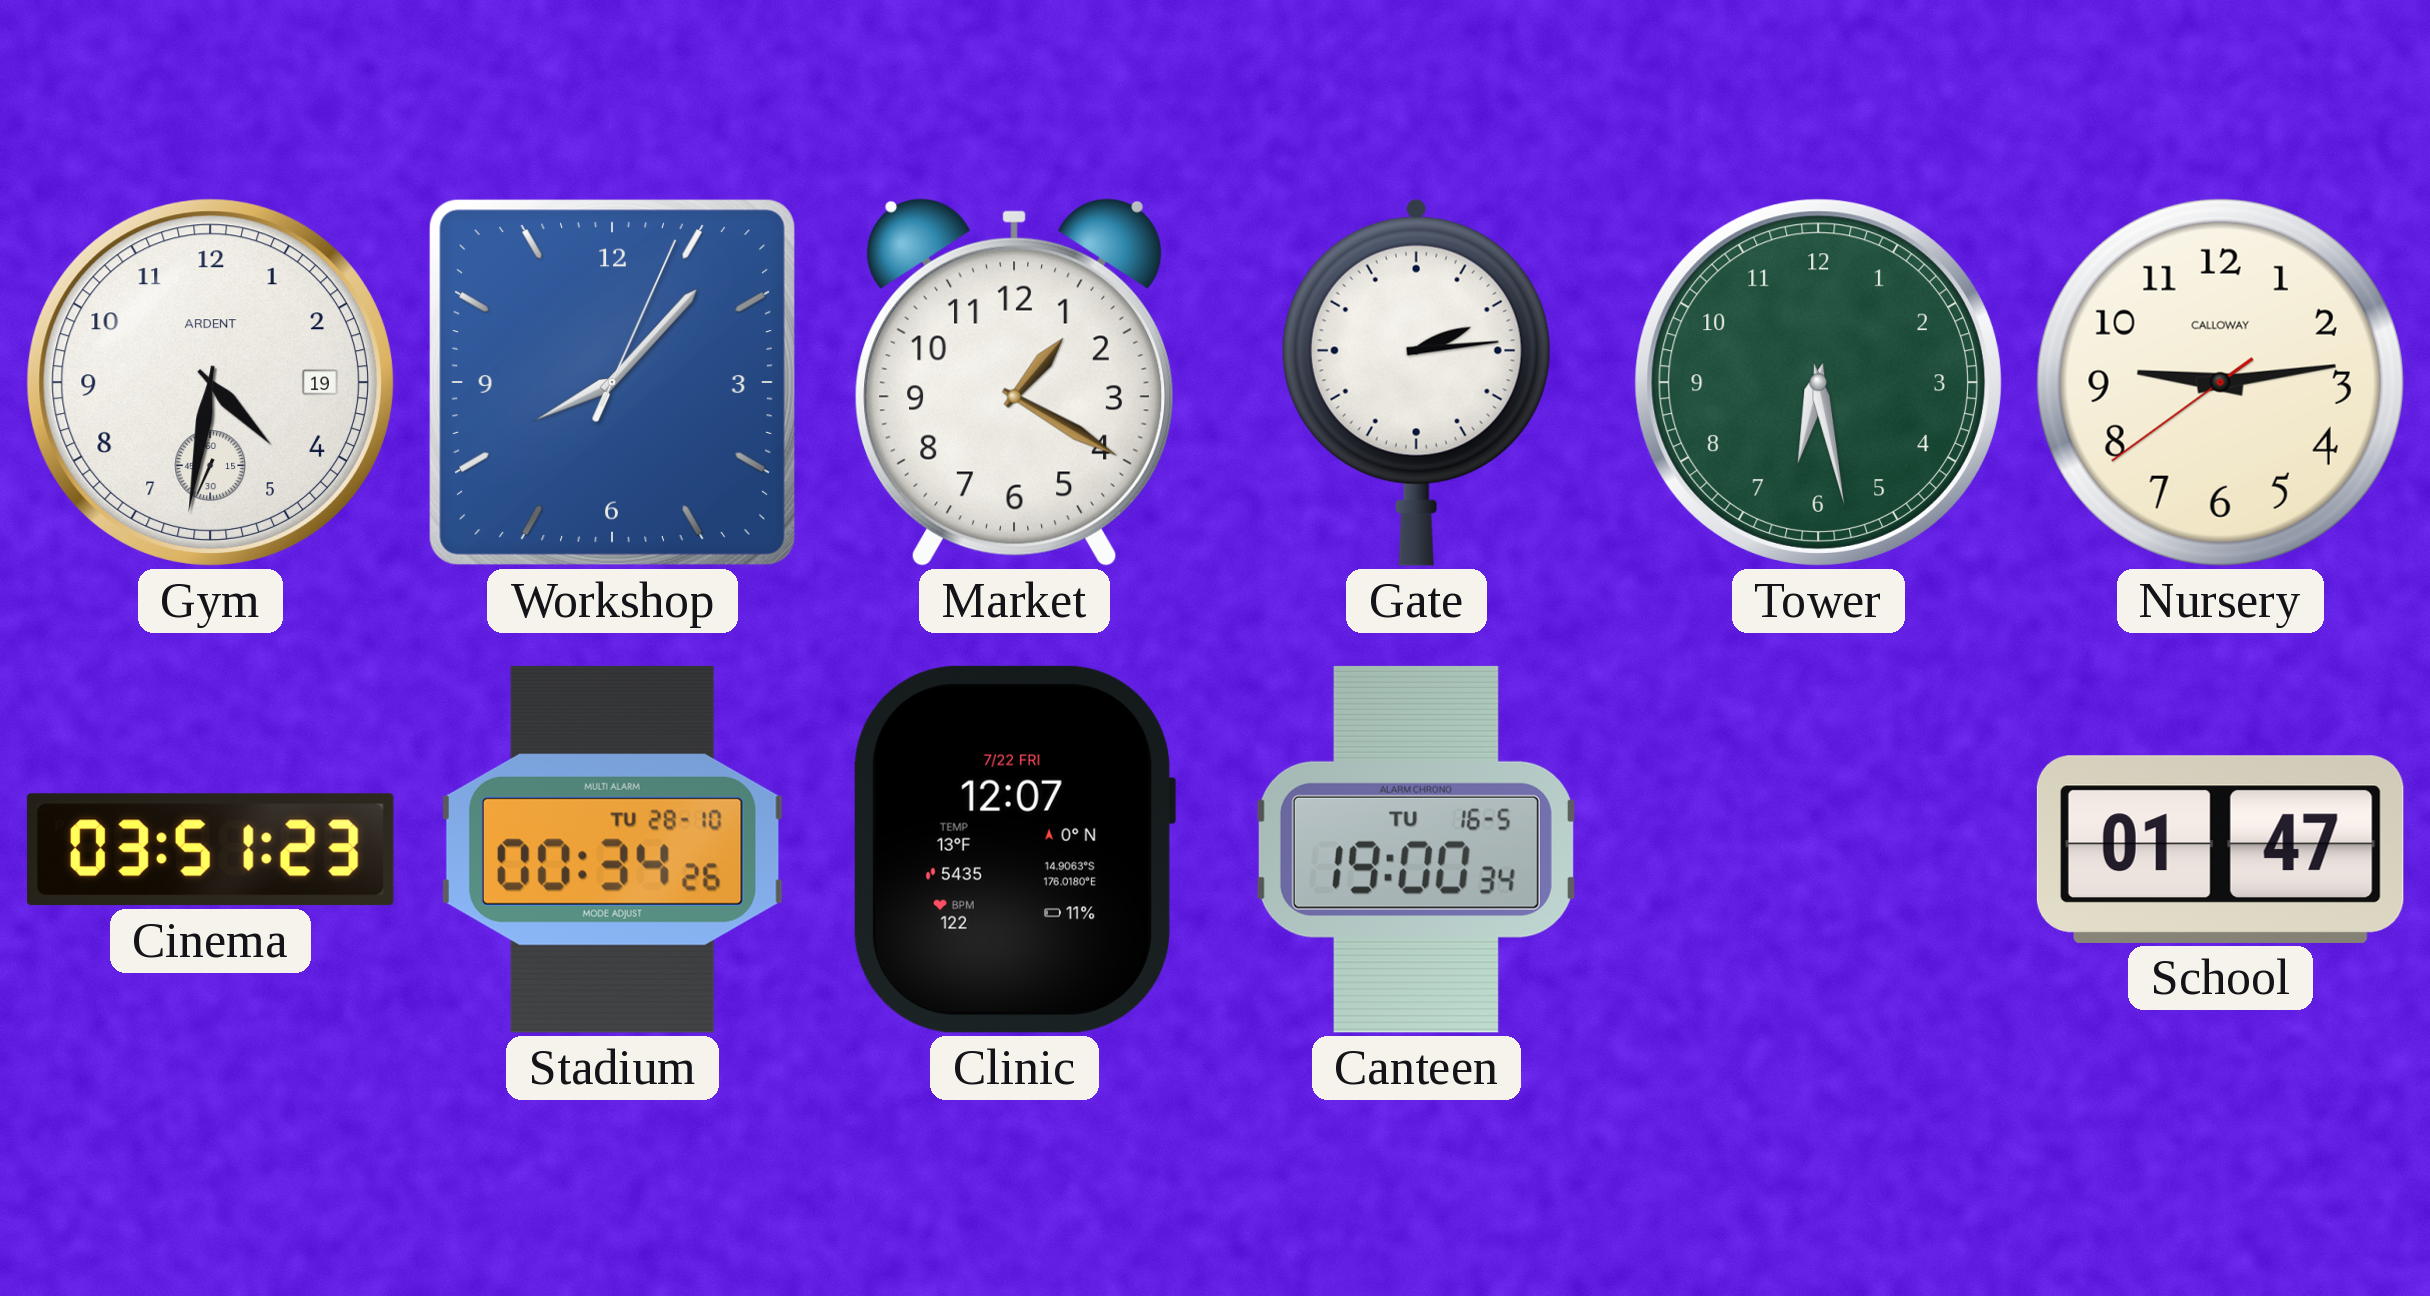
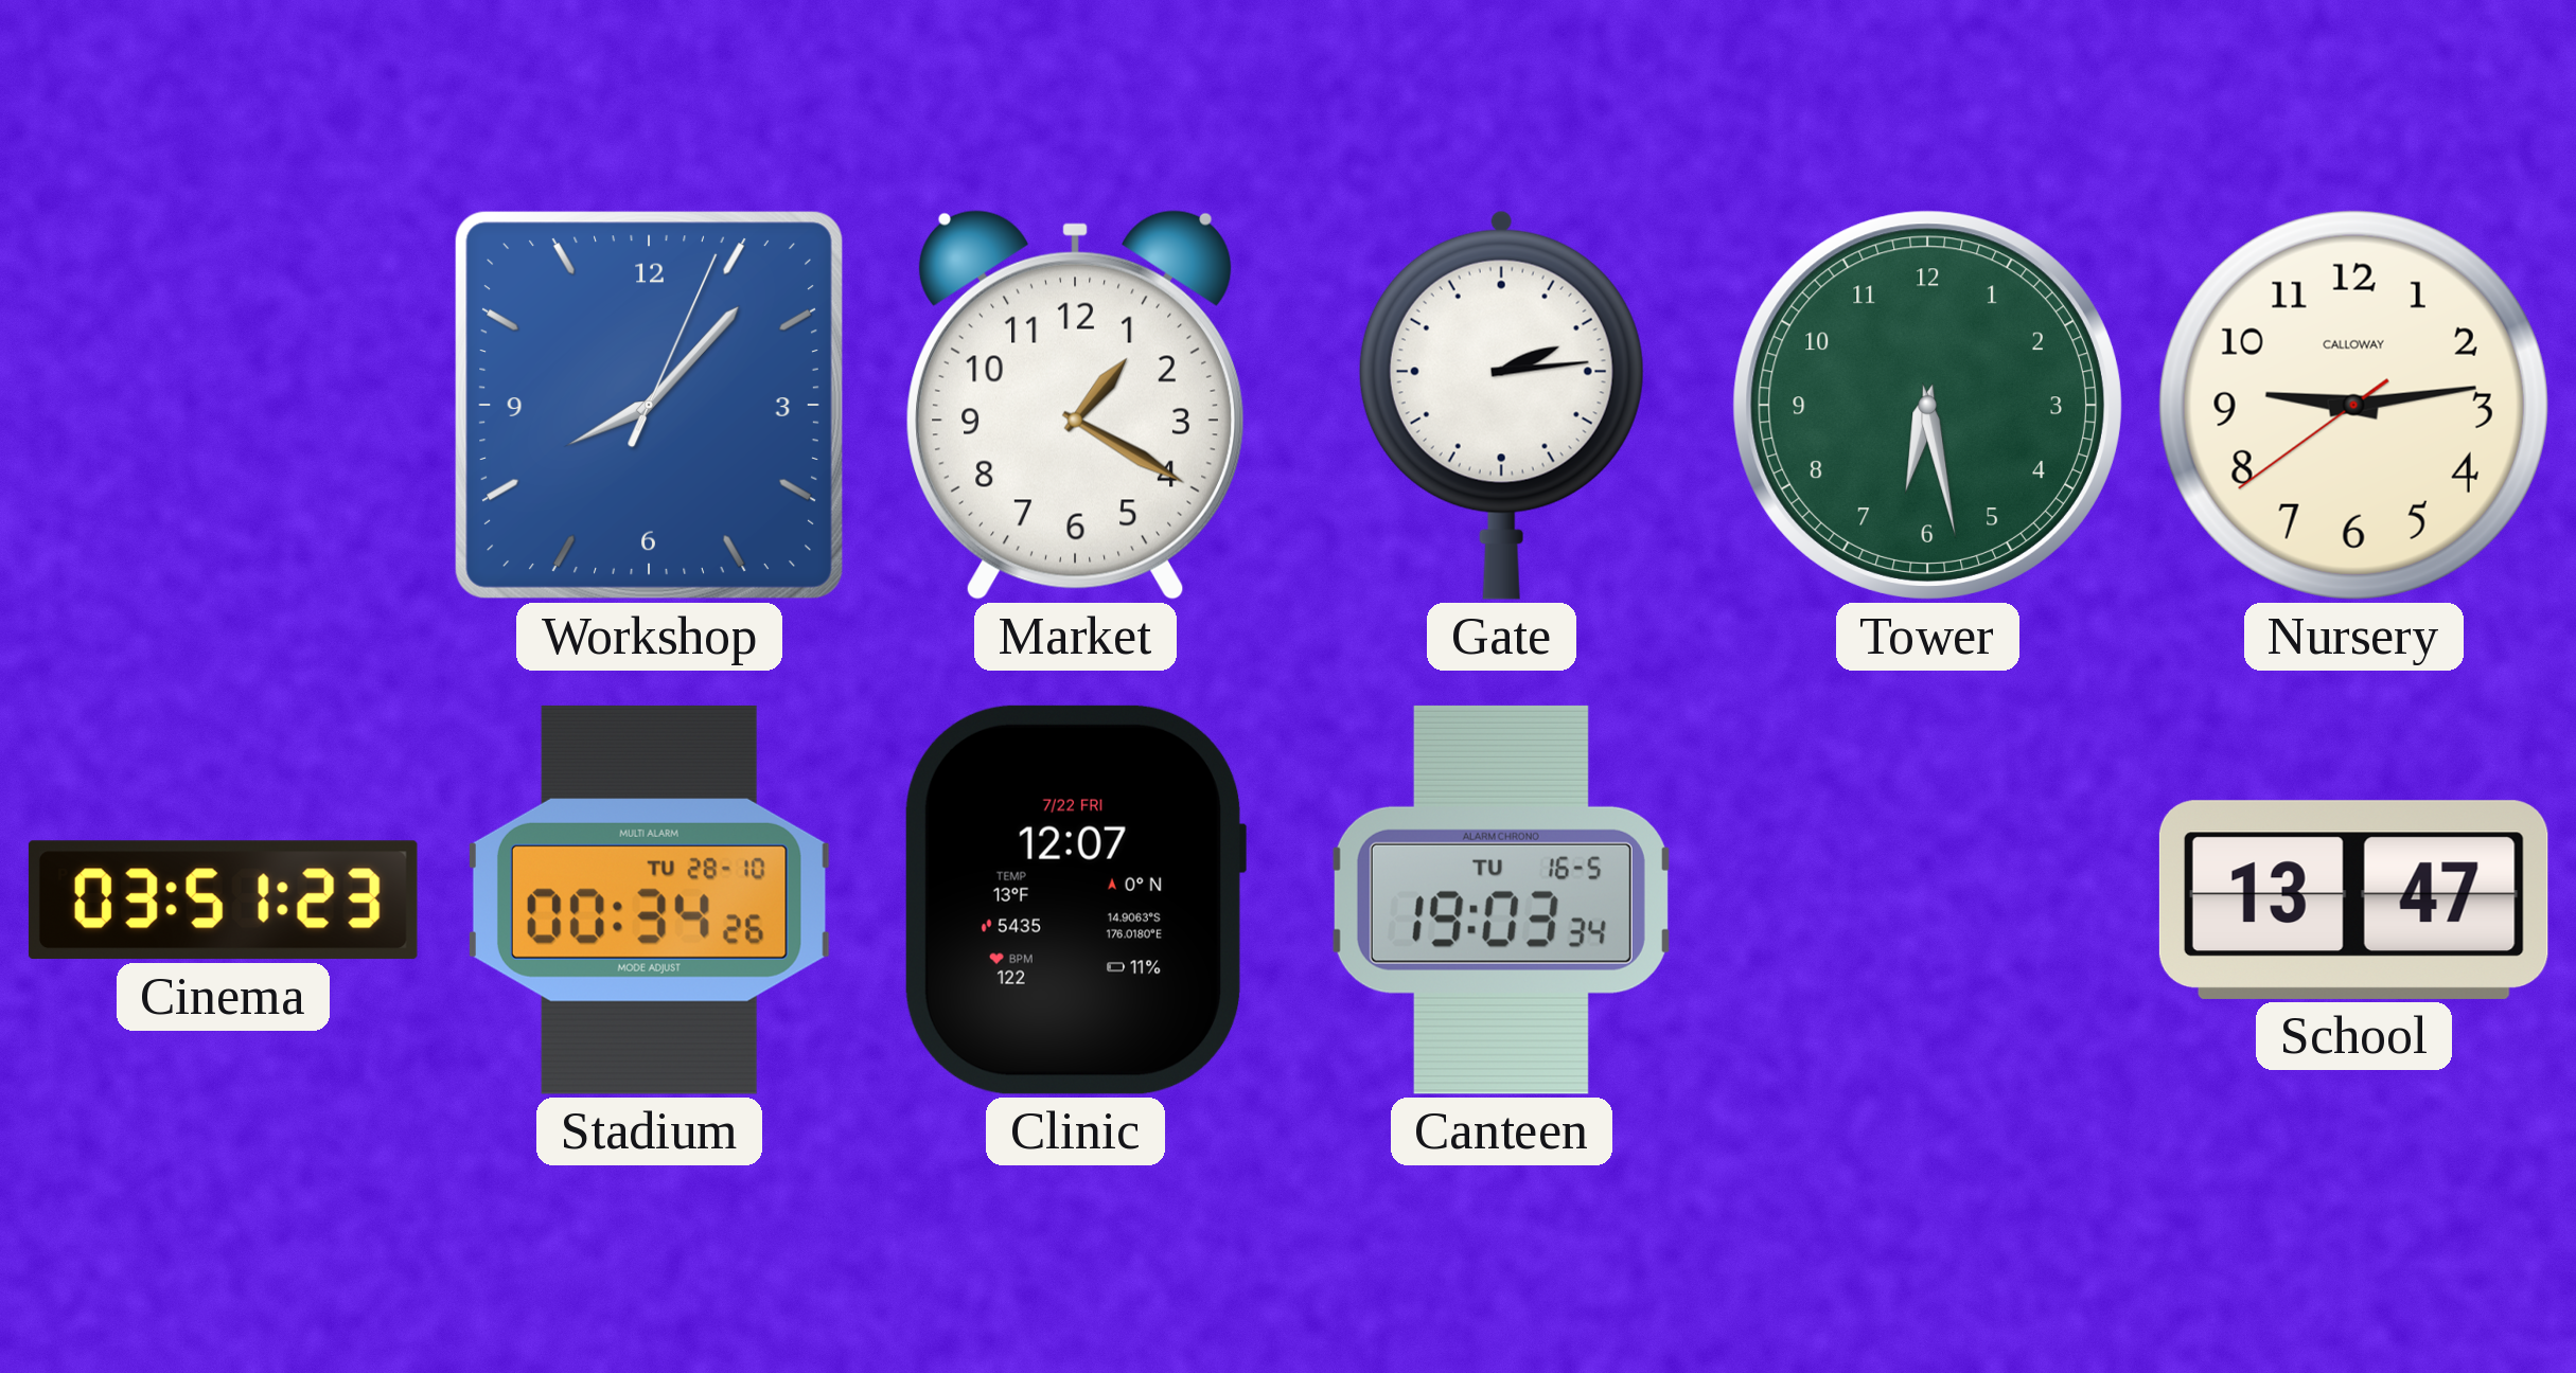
Gym: 4:31 -> none
Canteen: 19:00 -> 19:03
School: 01:47 -> 13:47
